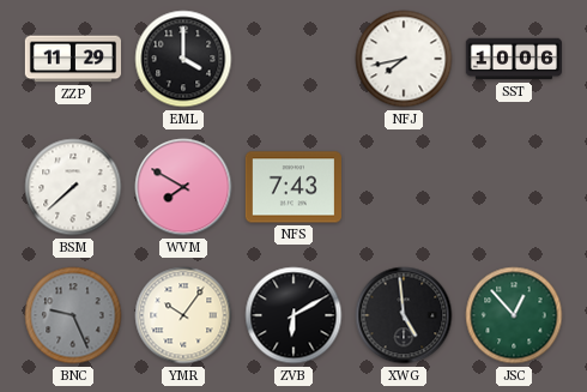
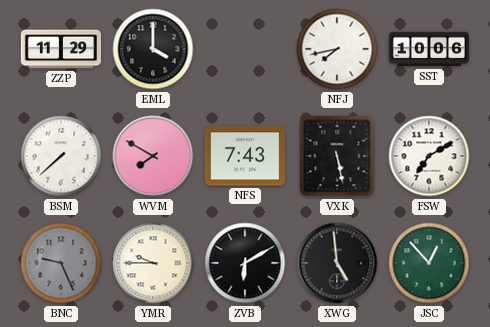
VXK: none -> 5:28
FSW: none -> 7:10
YMR: 10:06 -> 9:45
